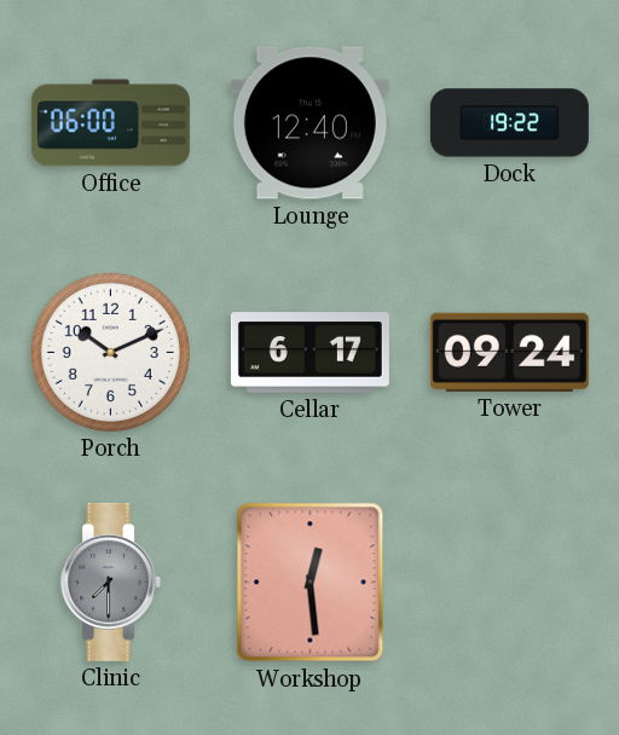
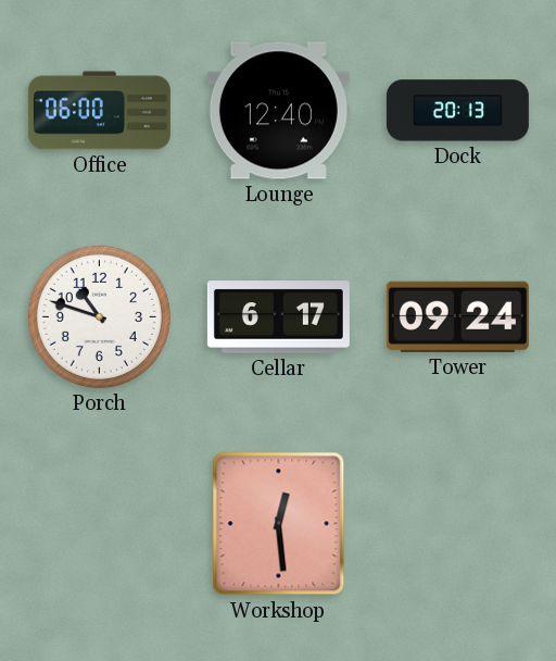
Dock: 19:22 -> 20:13
Porch: 10:11 -> 10:48
Clinic: 7:30 -> none
